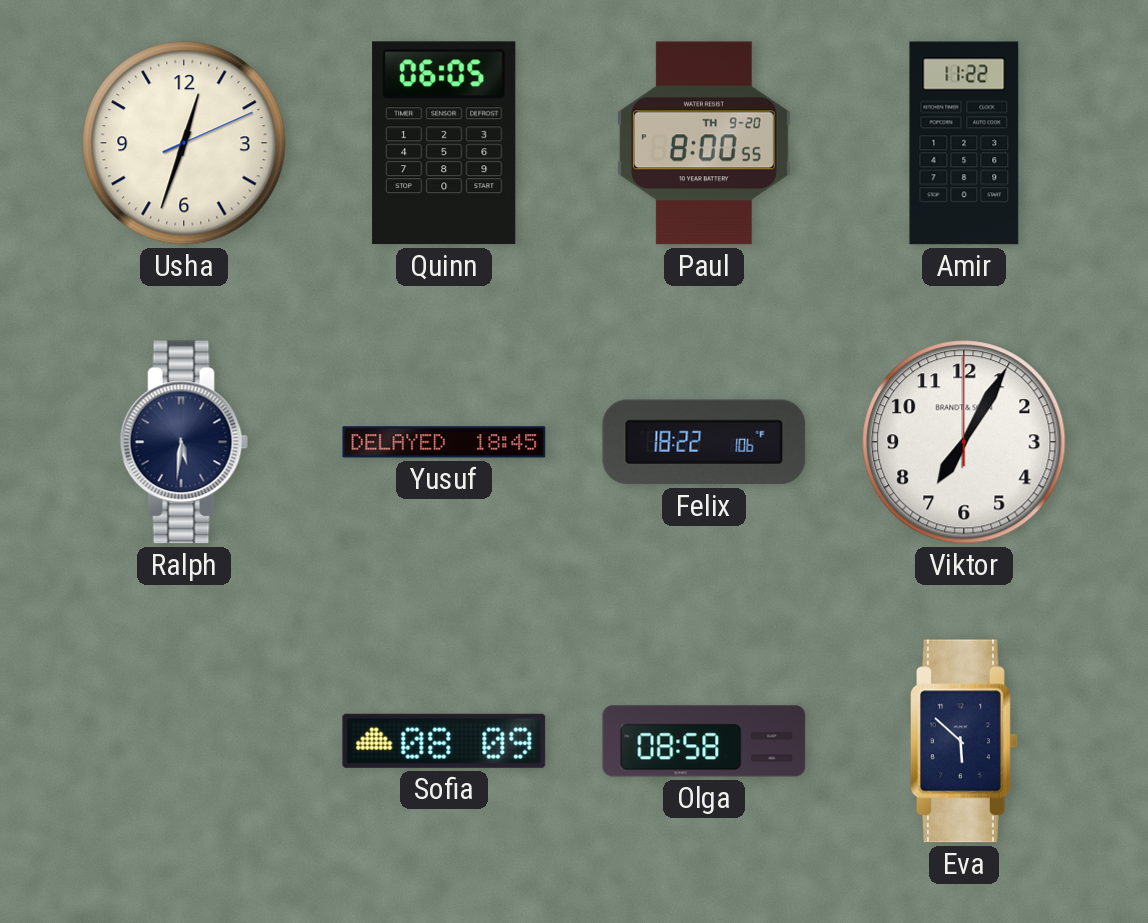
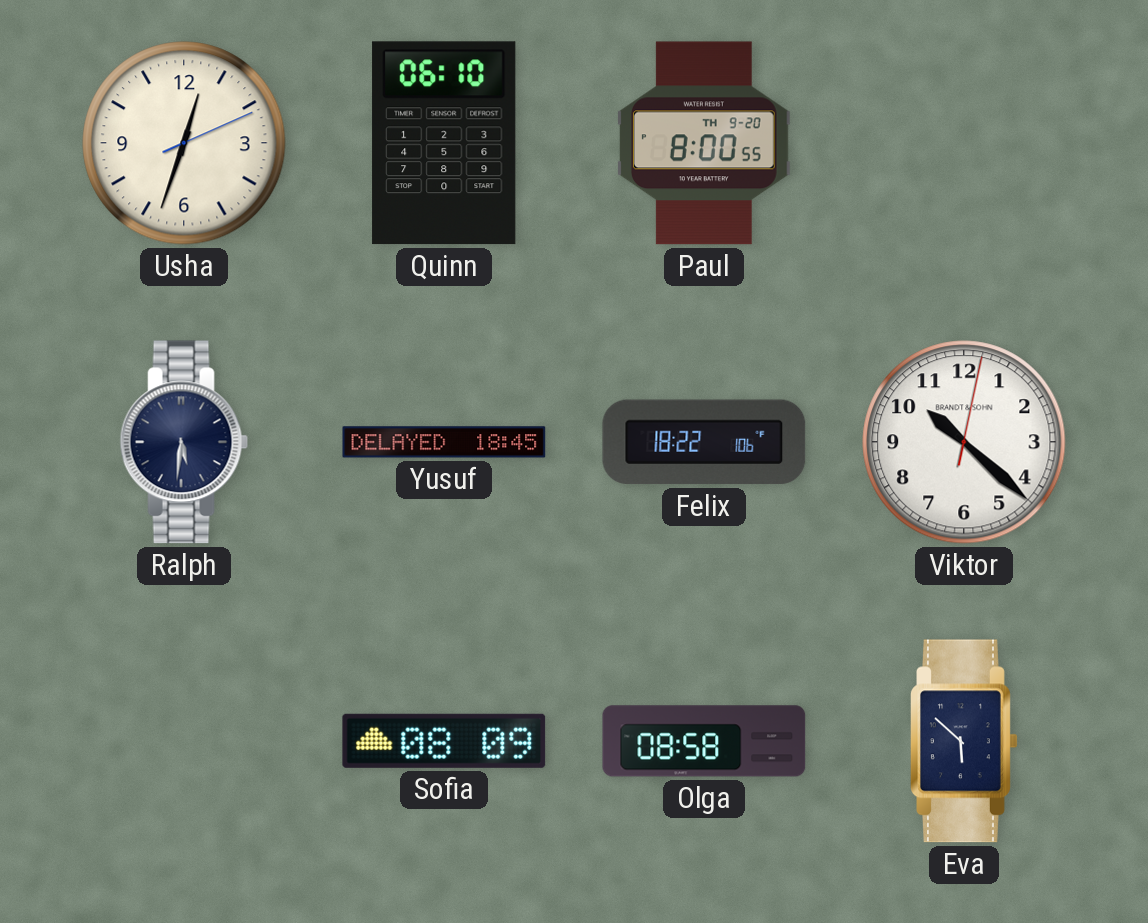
Quinn: 06:05 -> 06:10
Amir: 11:22 -> none
Viktor: 7:05 -> 10:22
